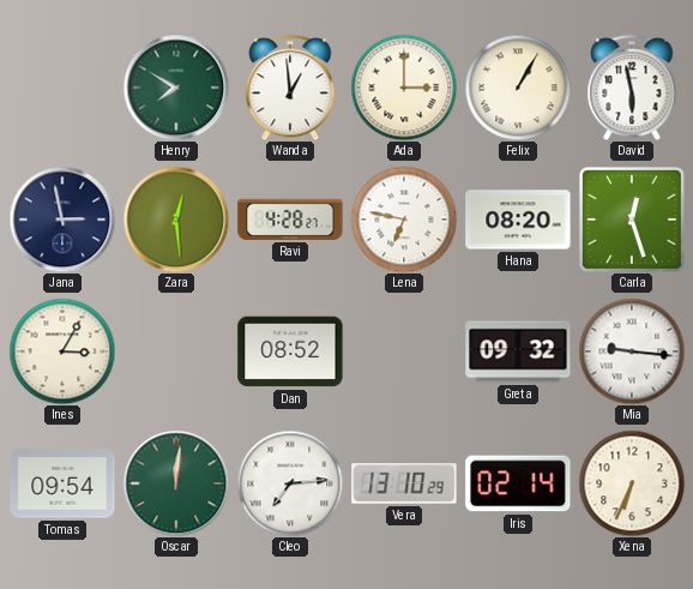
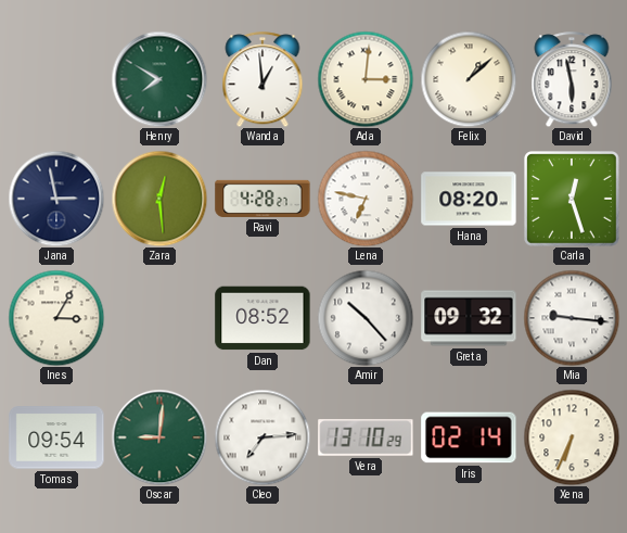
Ada: 3:00 -> 3:01
Felix: 1:05 -> 1:08
Amir: none -> 10:23
Oscar: 12:01 -> 9:01
